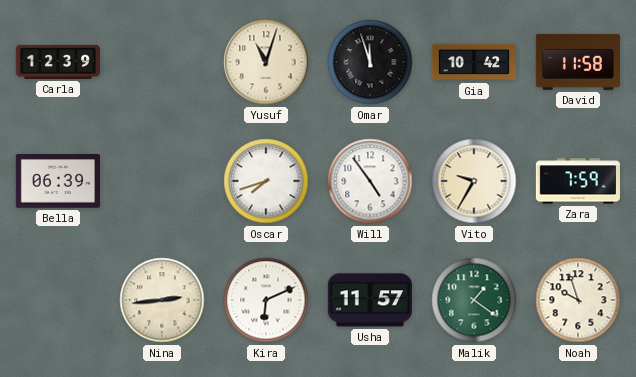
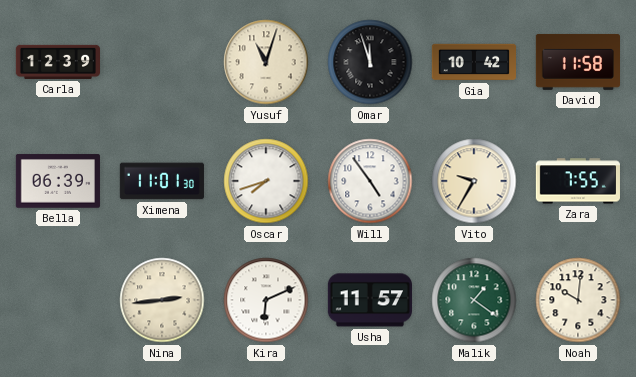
Ximena: none -> 11:01
Zara: 7:59 -> 7:55
Noah: 9:57 -> 10:01
